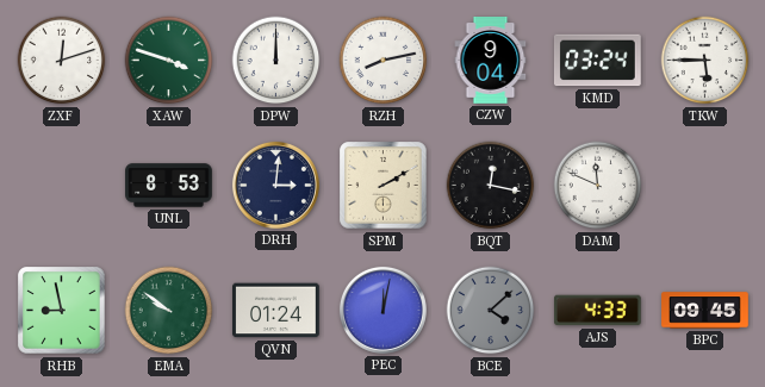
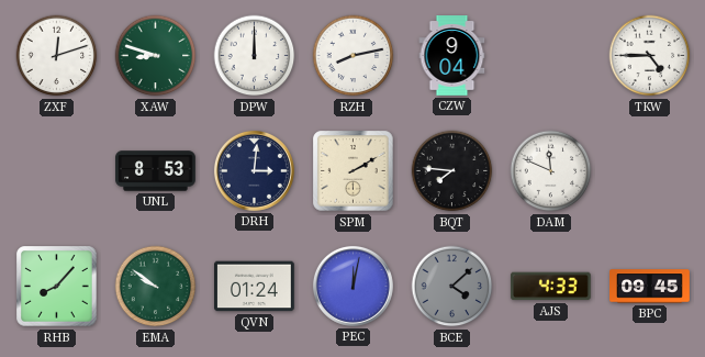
XAW: 3:48 -> 8:48
KMD: 03:24 -> none
TKW: 5:45 -> 4:45
BQT: 12:17 -> 7:46
RHB: 8:58 -> 8:07
